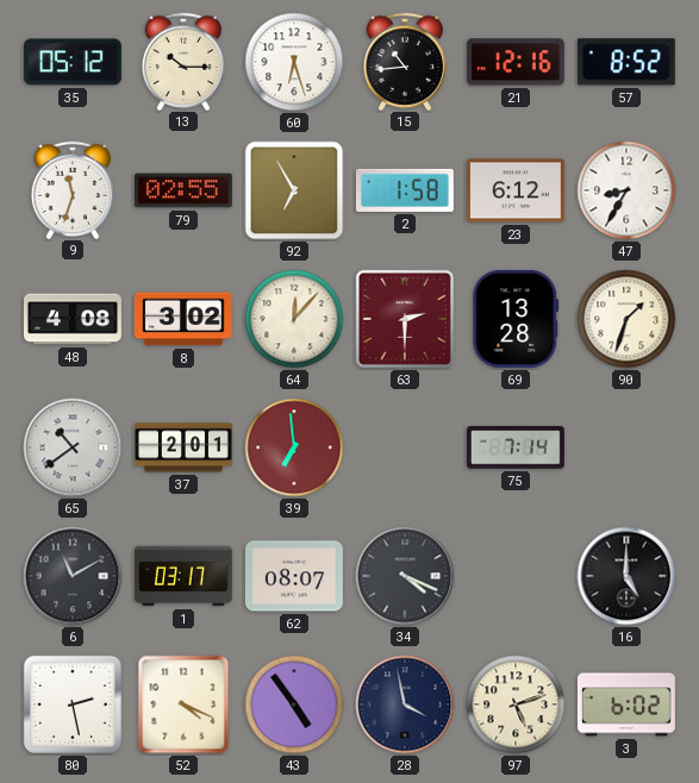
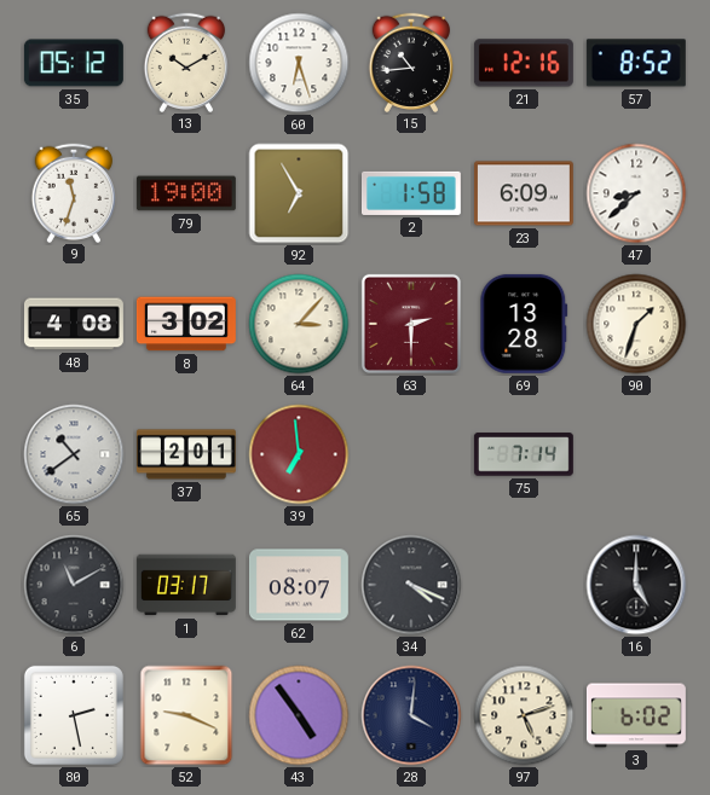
13: 10:15 -> 10:10
79: 02:55 -> 19:00
23: 6:12 -> 6:09
47: 8:35 -> 8:38
64: 12:07 -> 3:07
52: 4:19 -> 9:19
28: 3:58 -> 4:01
